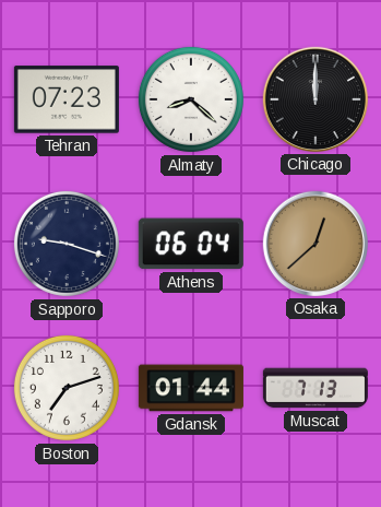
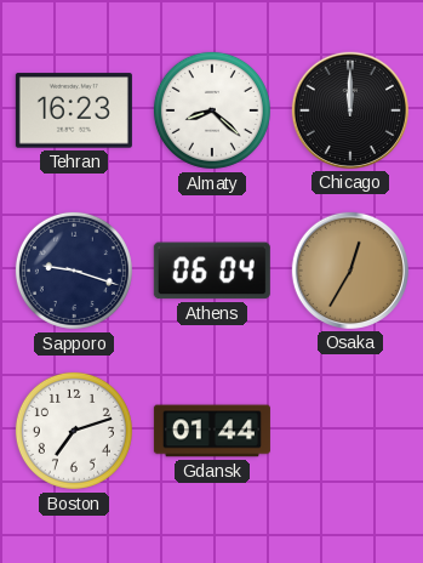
Tehran: 07:23 -> 16:23
Osaka: 12:38 -> 12:35
Muscat: 7:13 -> none
